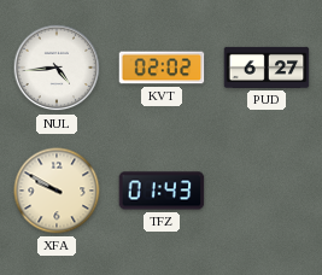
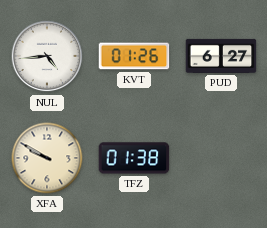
KVT: 02:02 -> 01:26
TFZ: 01:43 -> 01:38
